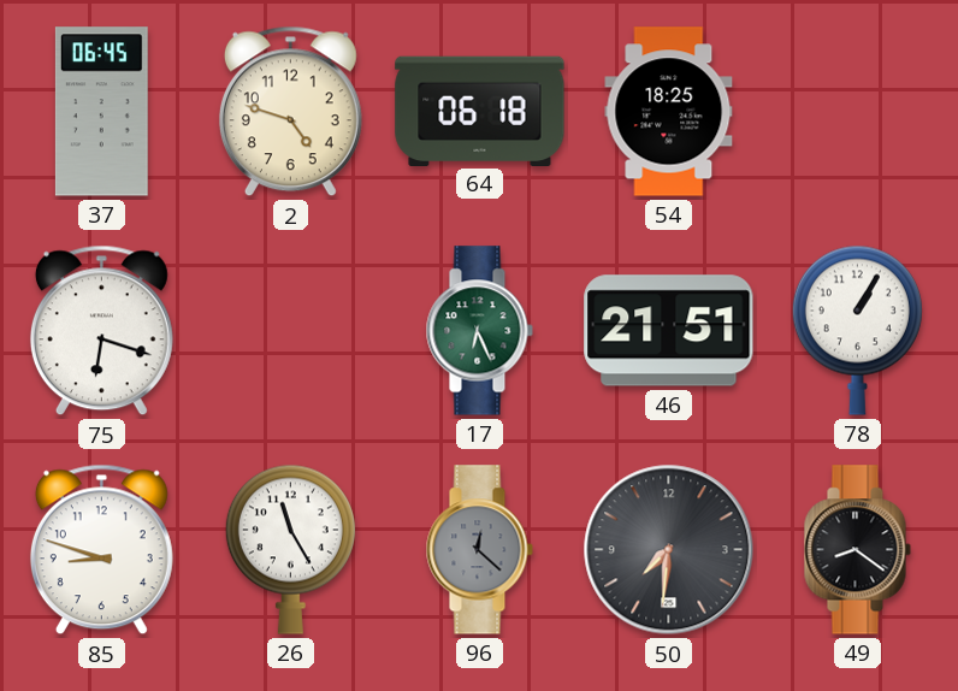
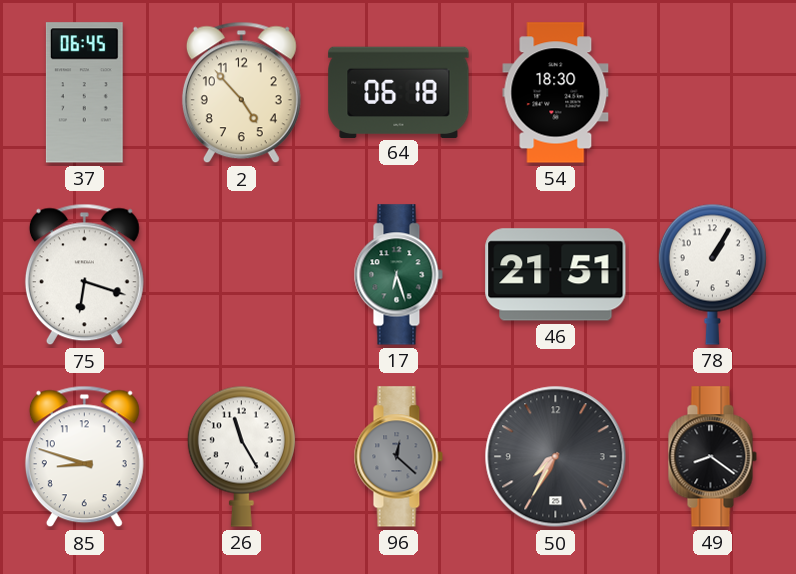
2: 4:48 -> 4:53
54: 18:25 -> 18:30
17: 6:26 -> 6:27
50: 7:31 -> 7:35
